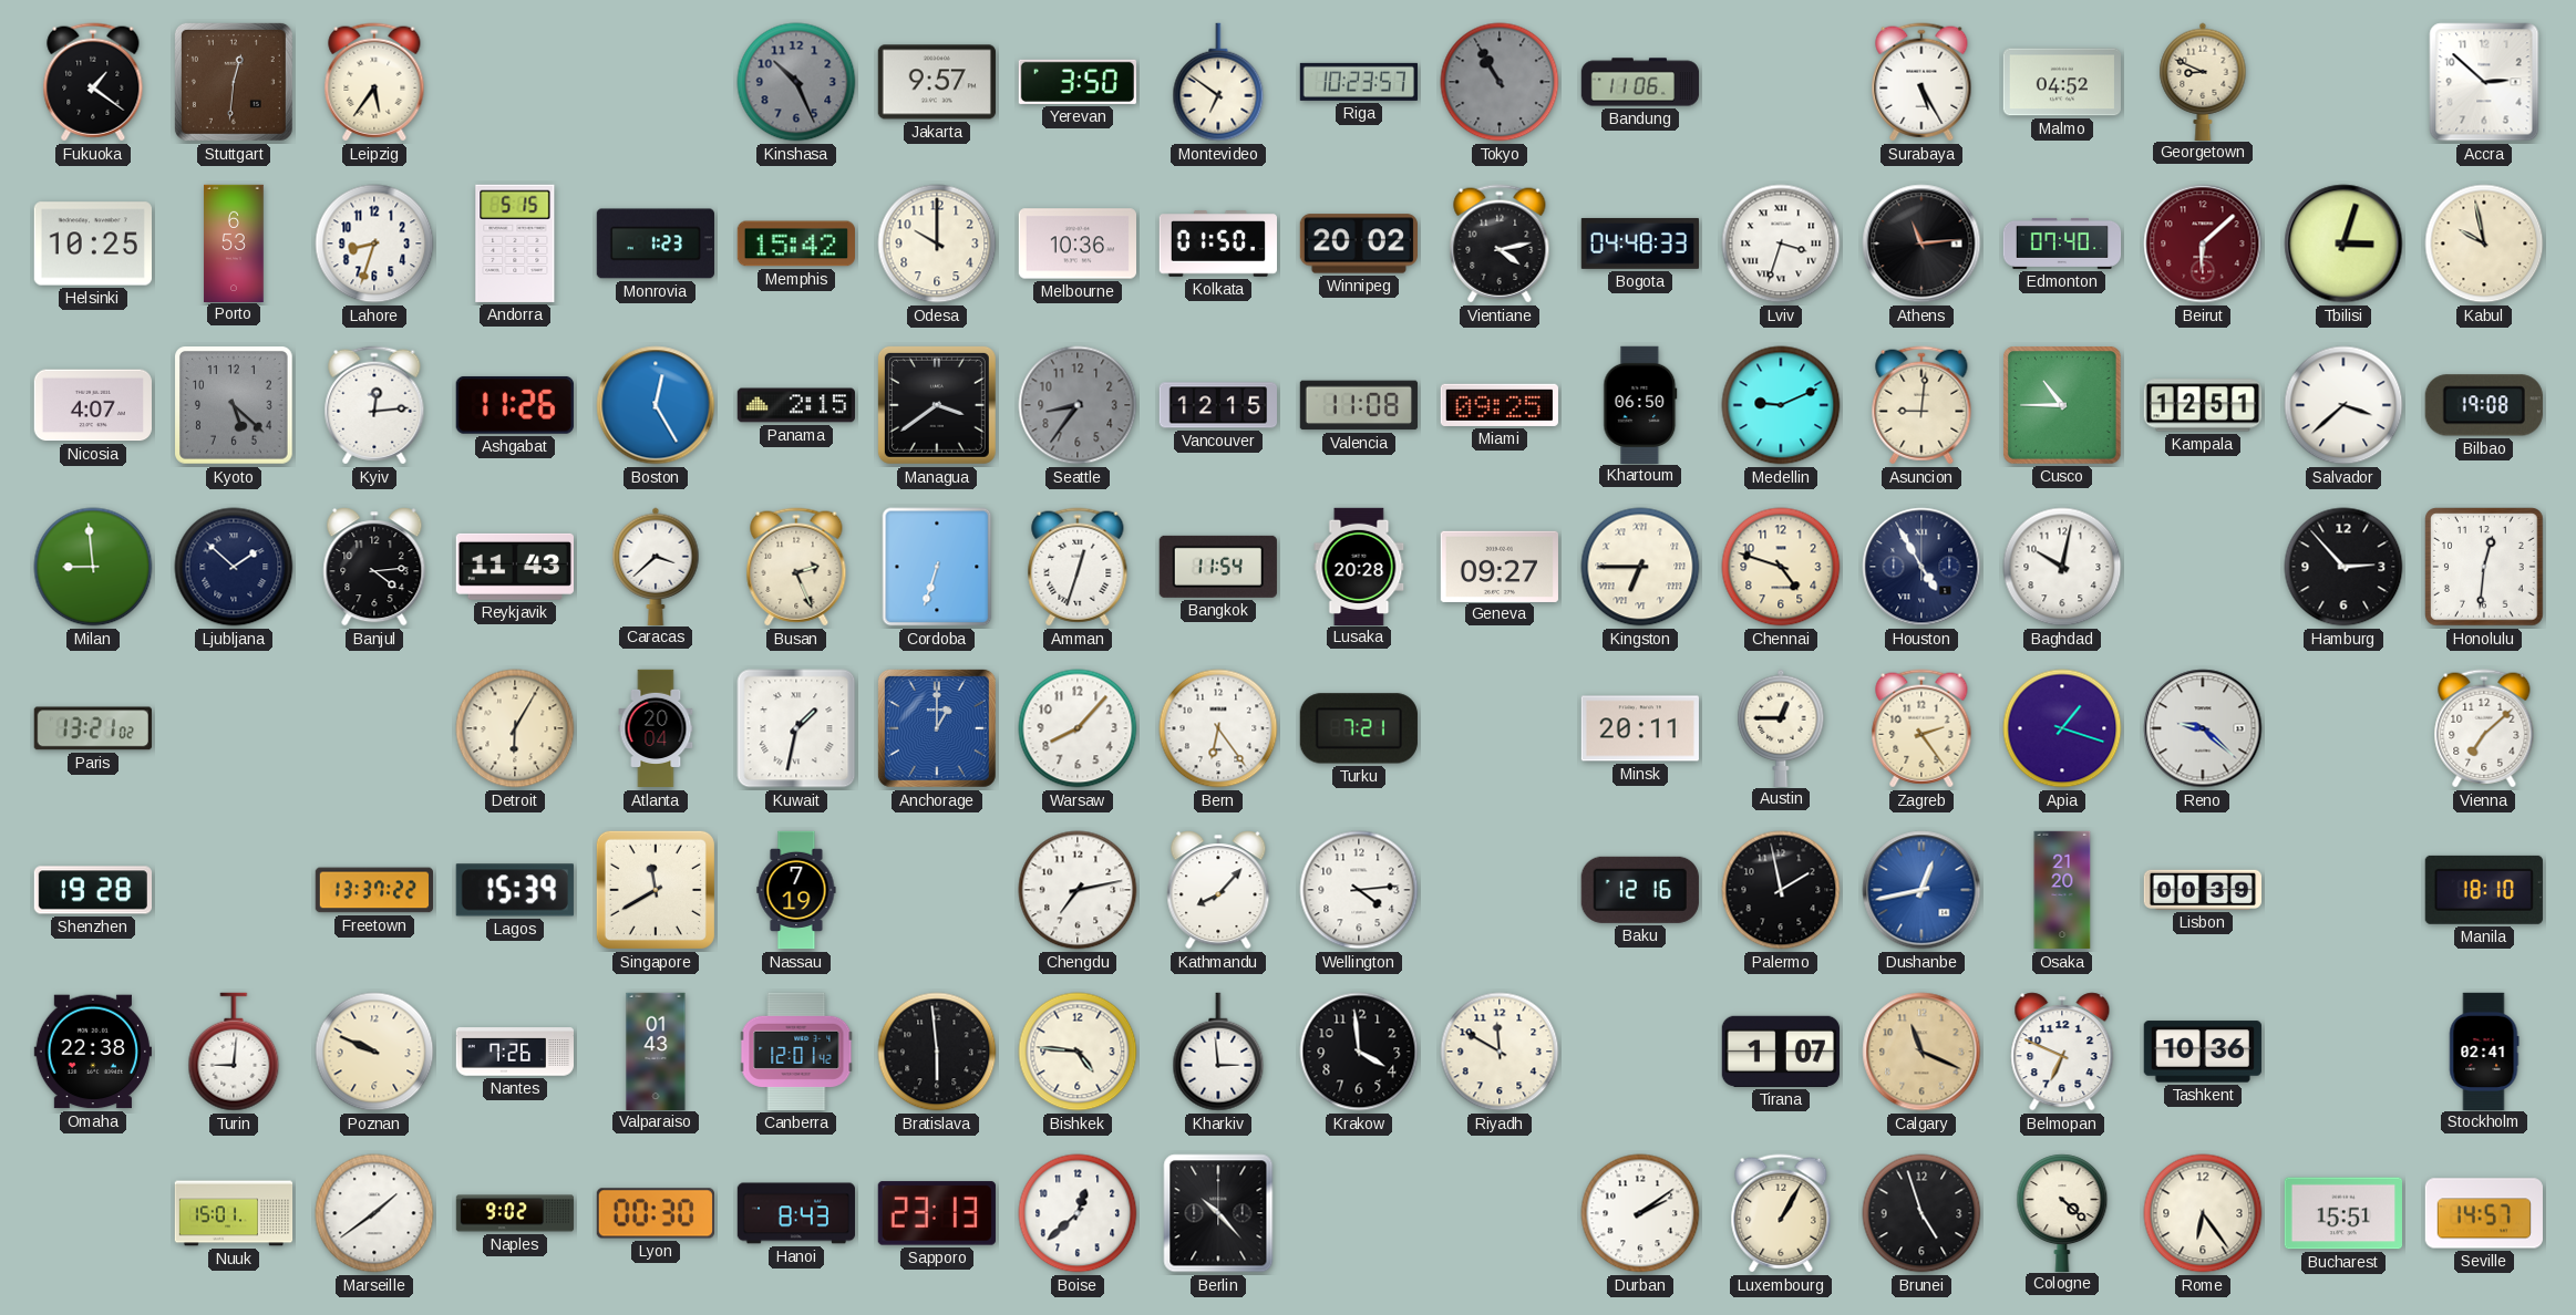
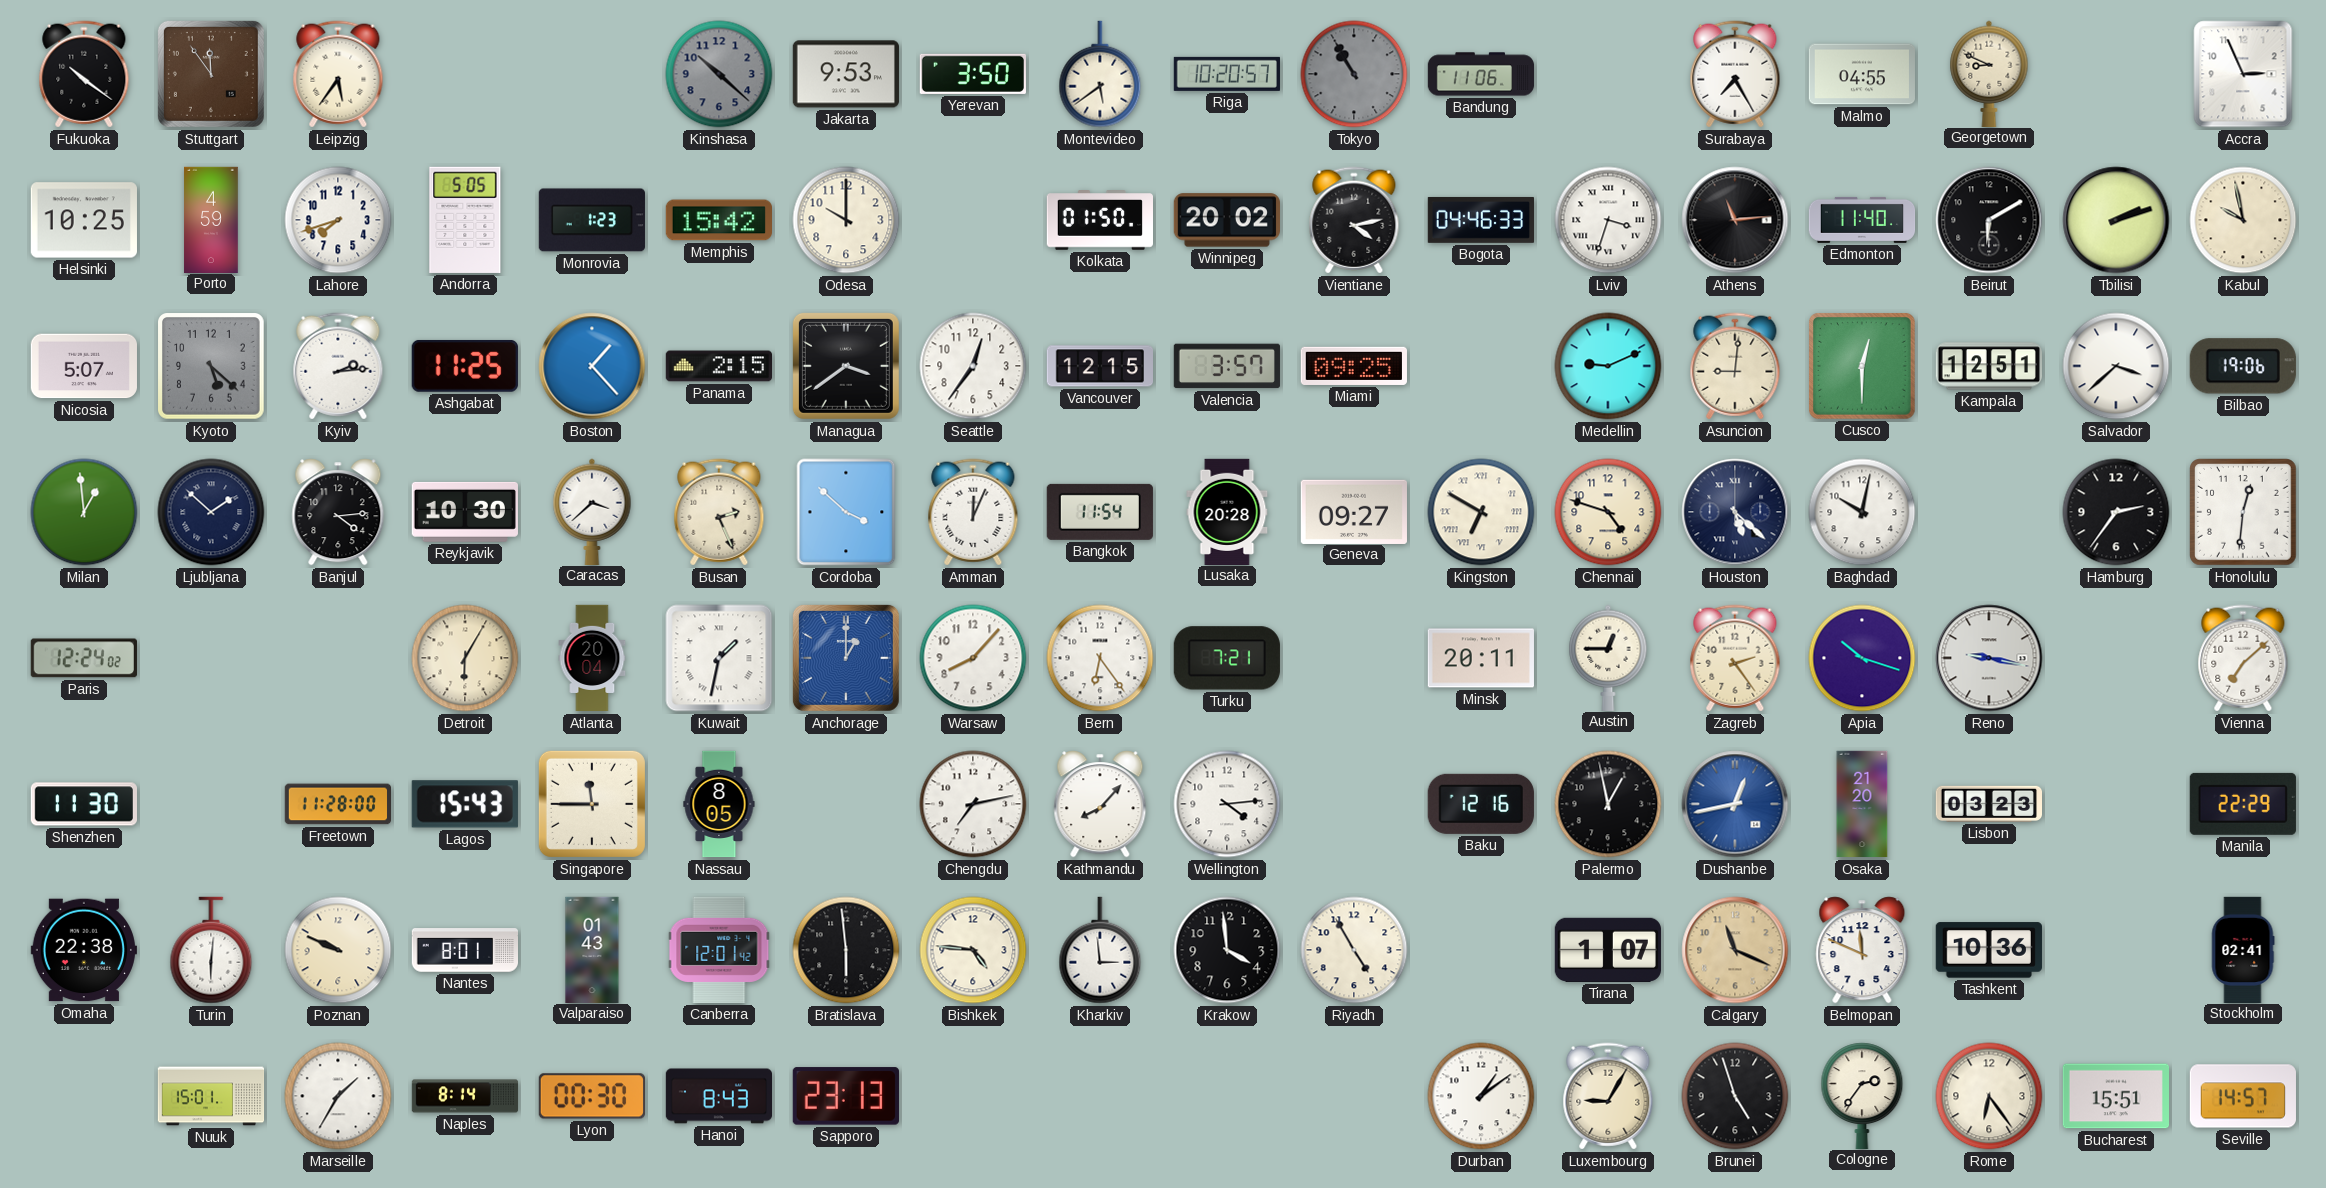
Fukuoka: 1:21 -> 10:21
Stuttgart: 12:31 -> 11:54
Kinshasa: 10:26 -> 10:22
Jakarta: 9:57 -> 9:53
Montevideo: 6:51 -> 5:39
Riga: 10:23 -> 10:20
Surabaya: 5:25 -> 7:25
Malmo: 04:52 -> 04:55
Accra: 2:52 -> 2:56
Porto: 6:53 -> 4:59
Lahore: 8:33 -> 7:42
Andorra: 5:15 -> 5:05
Melbourne: 10:36 -> none
Bogota: 04:48 -> 04:46
Edmonton: 07:40 -> 11:40
Beirut: 6:08 -> 6:10
Beirut dial: burgundy -> black
Tbilisi: 3:03 -> 2:12
Nicosia: 4:07 -> 5:07
Kyiv: 12:14 -> 2:14
Ashgabat: 11:26 -> 11:25
Boston: 12:25 -> 1:23
Seattle: 8:36 -> 12:36
Seattle dial: grey -> white
Valencia: 11:08 -> 3:57
Khartoum: 06:50 -> none
Cusco: 10:45 -> 12:30
Bilbao: 19:08 -> 19:06
Milan: 8:59 -> 12:59
Reykjavik: 11:43 -> 10:30
Cordoba: 6:33 -> 3:52
Amman: 12:33 -> 12:04
Kingston: 6:45 -> 6:50
Houston: 4:55 -> 5:22
Hamburg: 2:53 -> 2:36
Paris: 13:21 -> 12:24
Apia: 1:18 -> 10:18
Reno: 9:22 -> 9:17
Shenzhen: 19:28 -> 11:30
Freetown: 13:37 -> 11:28
Lagos: 15:39 -> 15:43
Singapore: 11:40 -> 11:45
Nassau: 7:19 -> 8:05
Palermo: 1:58 -> 12:58
Lisbon: 00:39 -> 03:23
Manila: 18:10 -> 22:29
Turin: 9:01 -> 6:01
Nantes: 7:26 -> 8:01
Riyadh: 11:50 -> 4:55
Belmopan: 6:49 -> 11:49
Marseille: 1:39 -> 1:35
Naples: 9:02 -> 8:14
Boise: 12:38 -> none
Berlin: 10:23 -> none
Durban: 2:09 -> 1:09
Luxembourg: 1:05 -> 9:05
Cologne: 4:22 -> 2:36
